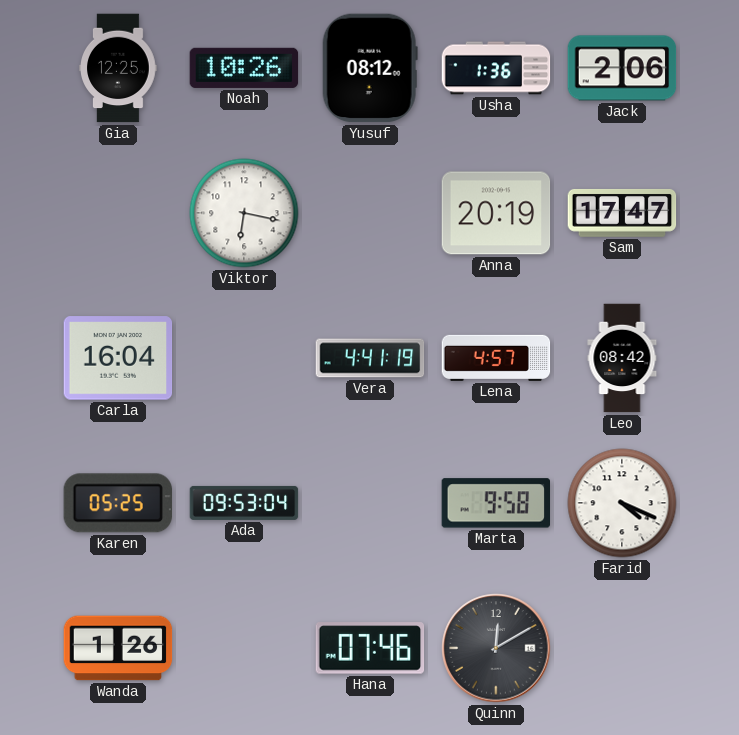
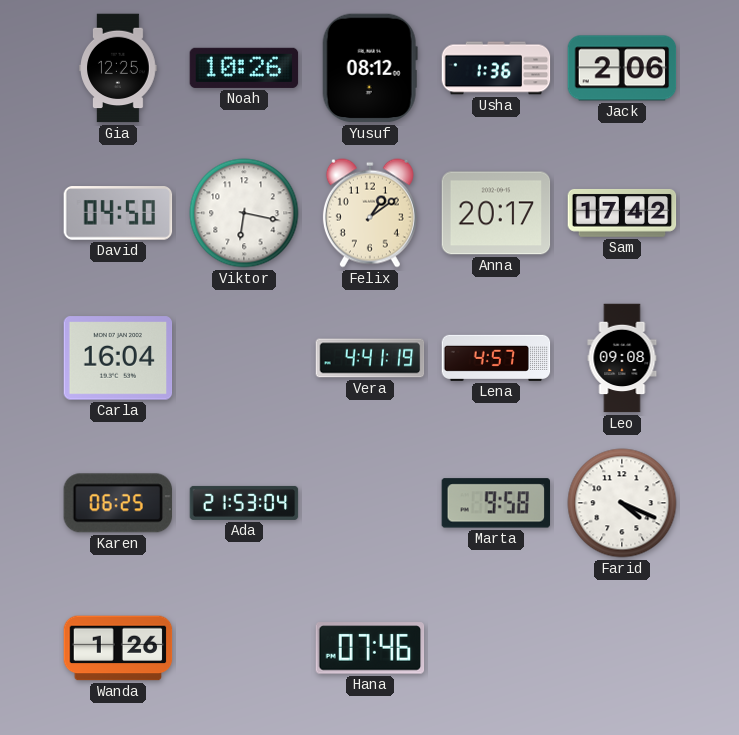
David: none -> 04:50
Felix: none -> 1:09
Anna: 20:19 -> 20:17
Sam: 17:47 -> 17:42
Leo: 08:42 -> 09:08
Karen: 05:25 -> 06:25
Ada: 09:53 -> 21:53
Quinn: 12:10 -> none
